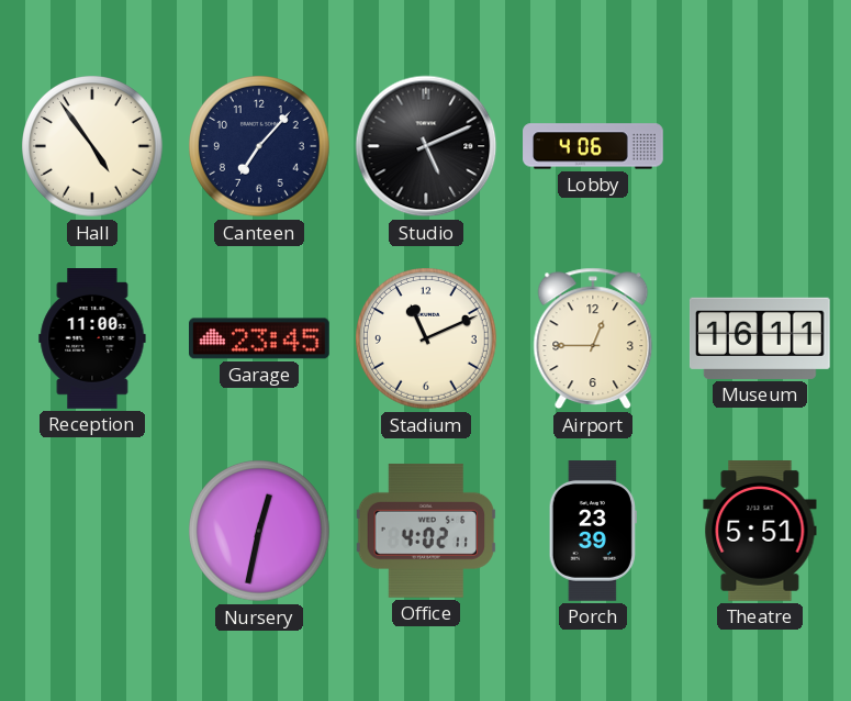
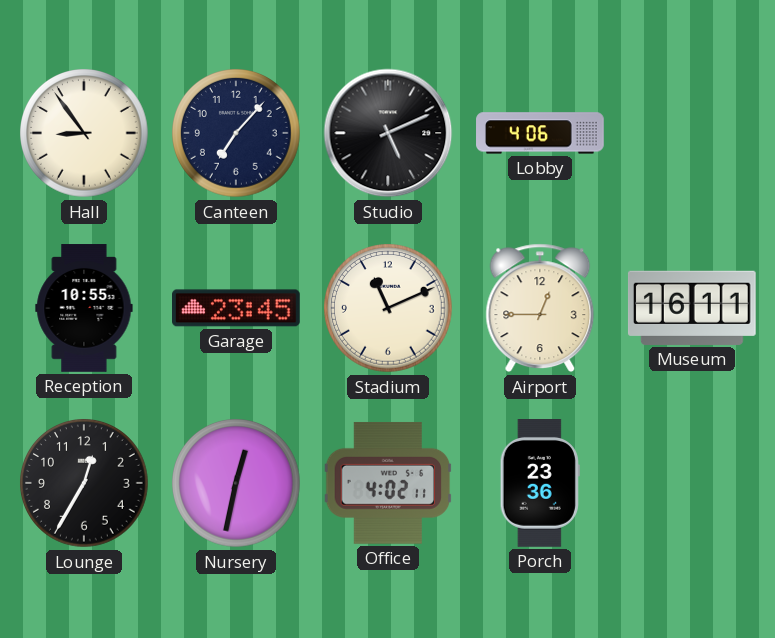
Hall: 4:54 -> 8:54
Reception: 11:00 -> 10:55
Lounge: none -> 12:35
Porch: 23:39 -> 23:36
Theatre: 5:51 -> none
